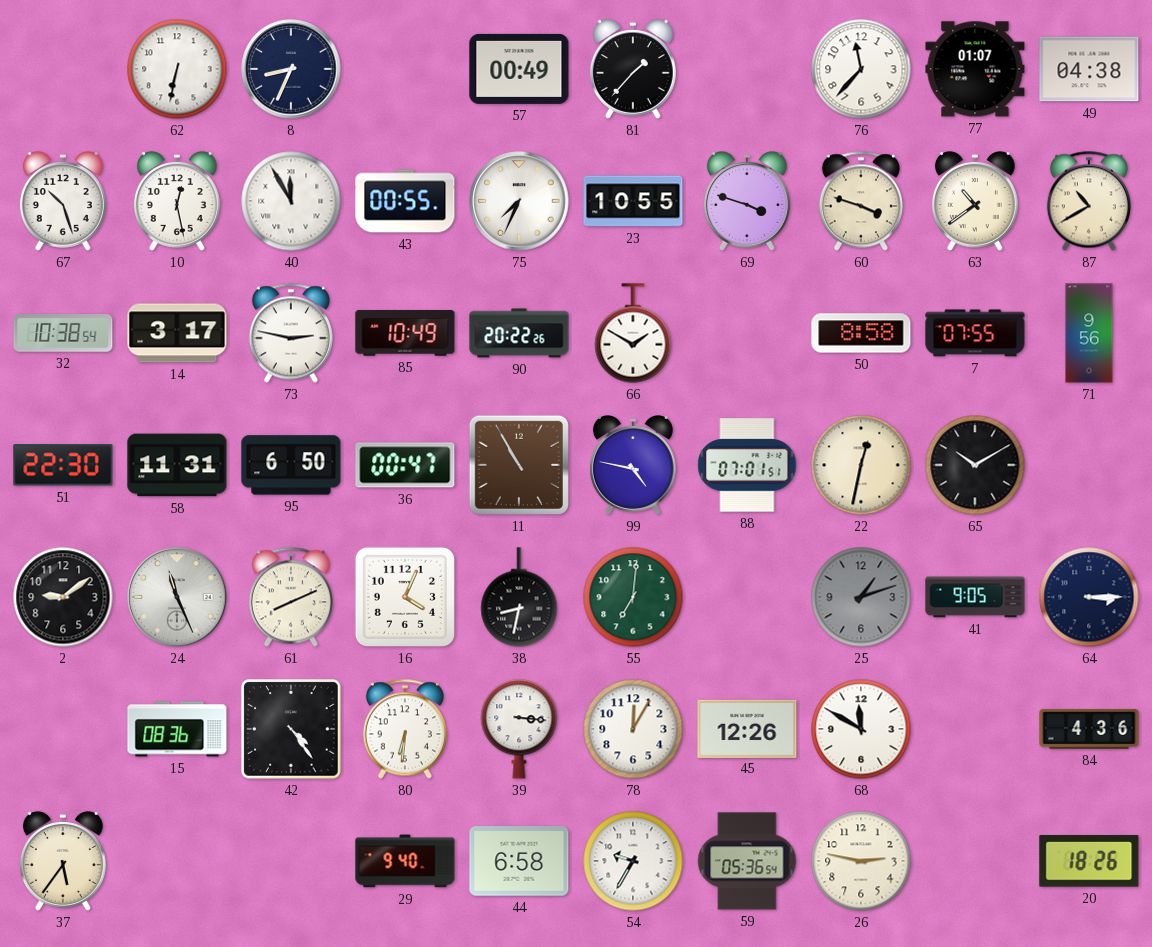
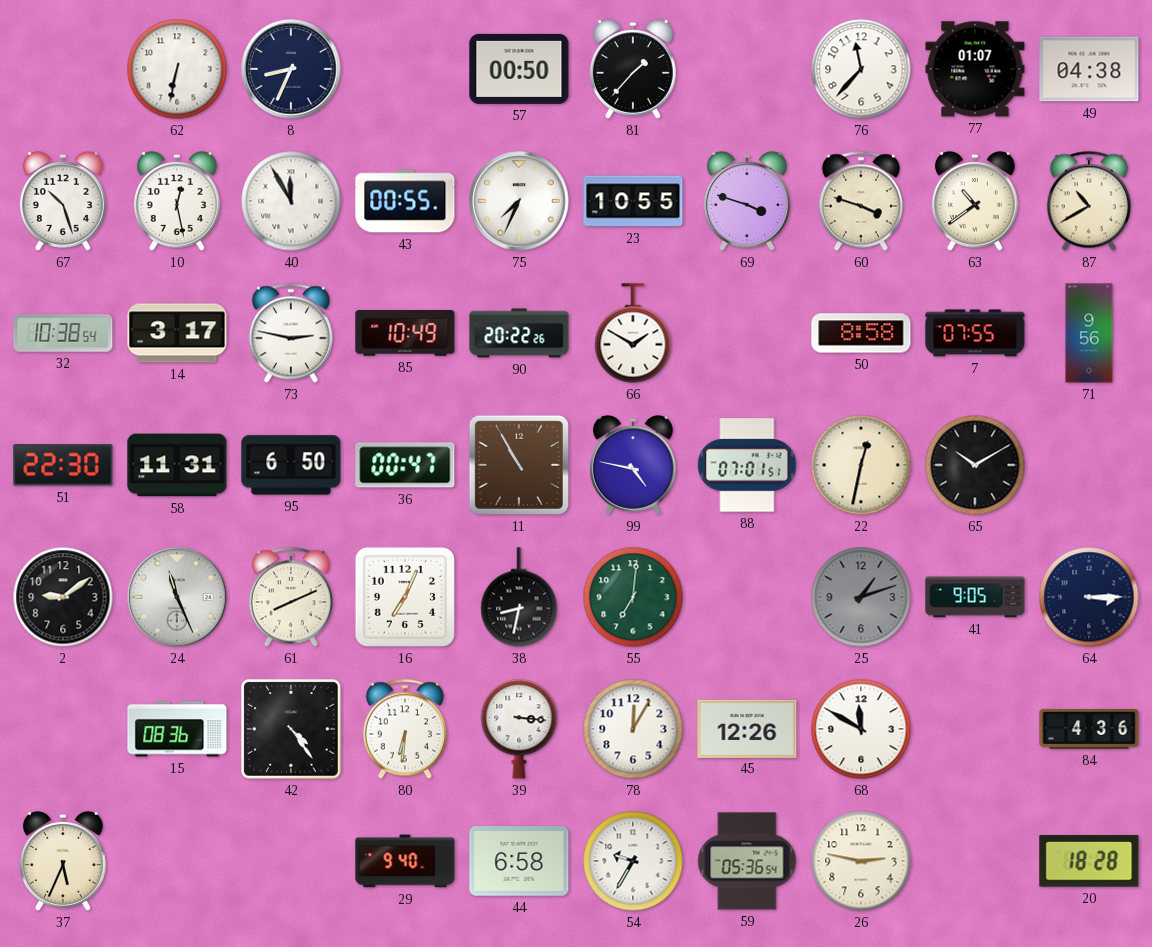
57: 00:49 -> 00:50
16: 4:04 -> 7:04
37: 5:36 -> 5:34
20: 18:26 -> 18:28
